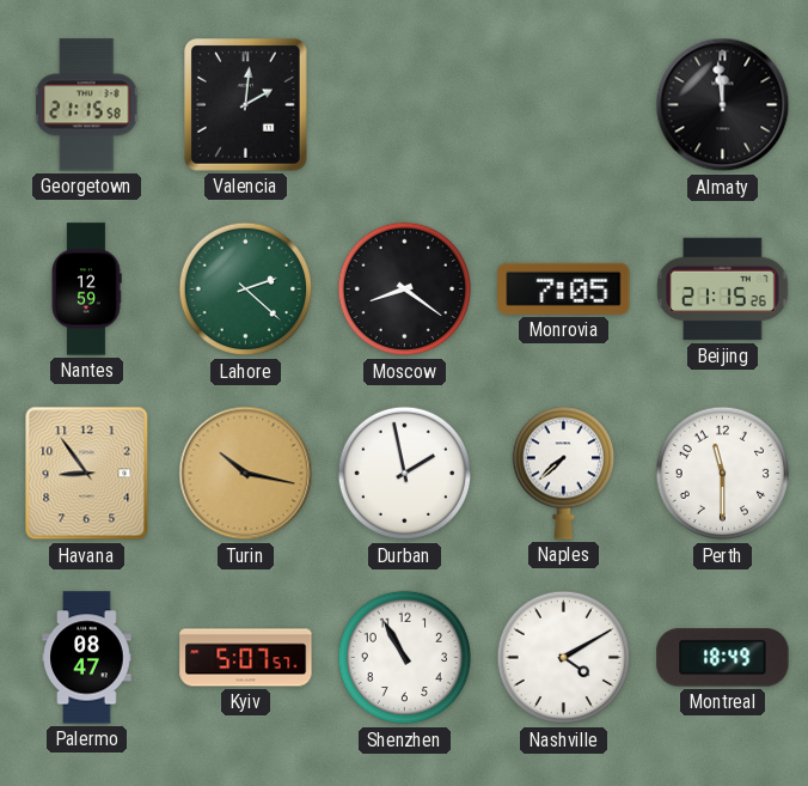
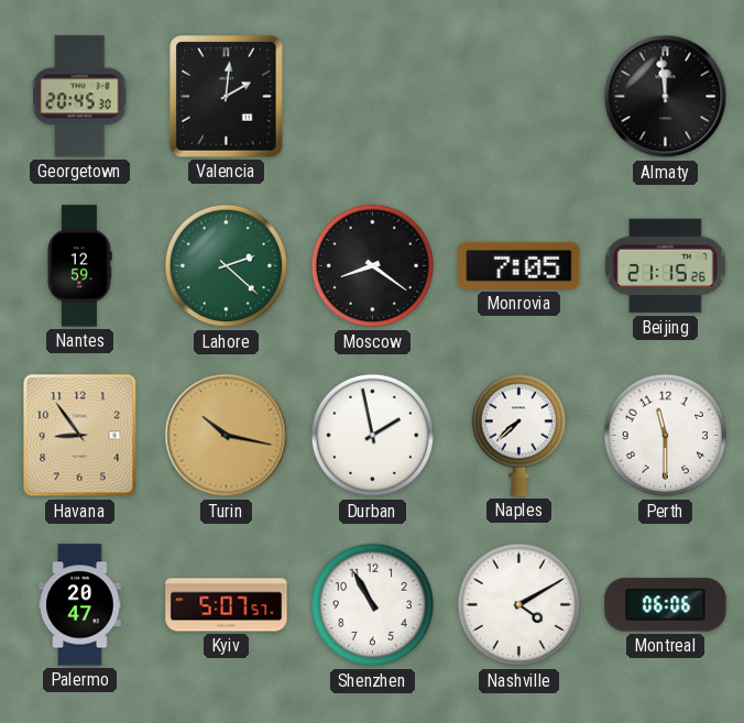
Georgetown: 21:15 -> 20:45
Palermo: 08:47 -> 20:47
Montreal: 18:49 -> 06:06
